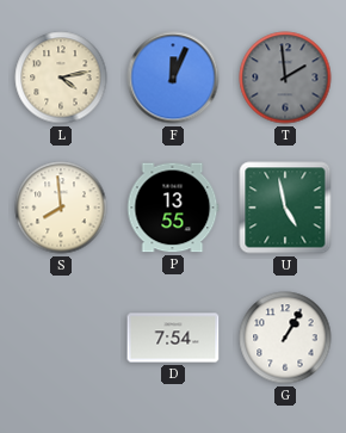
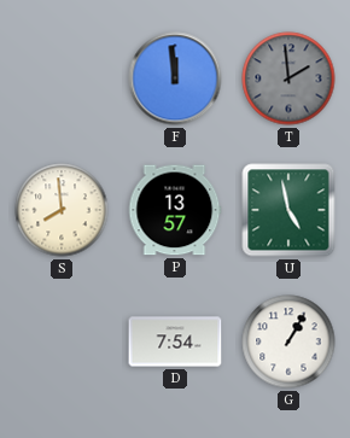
L: 4:13 -> none
F: 12:04 -> 11:59
P: 13:55 -> 13:57
